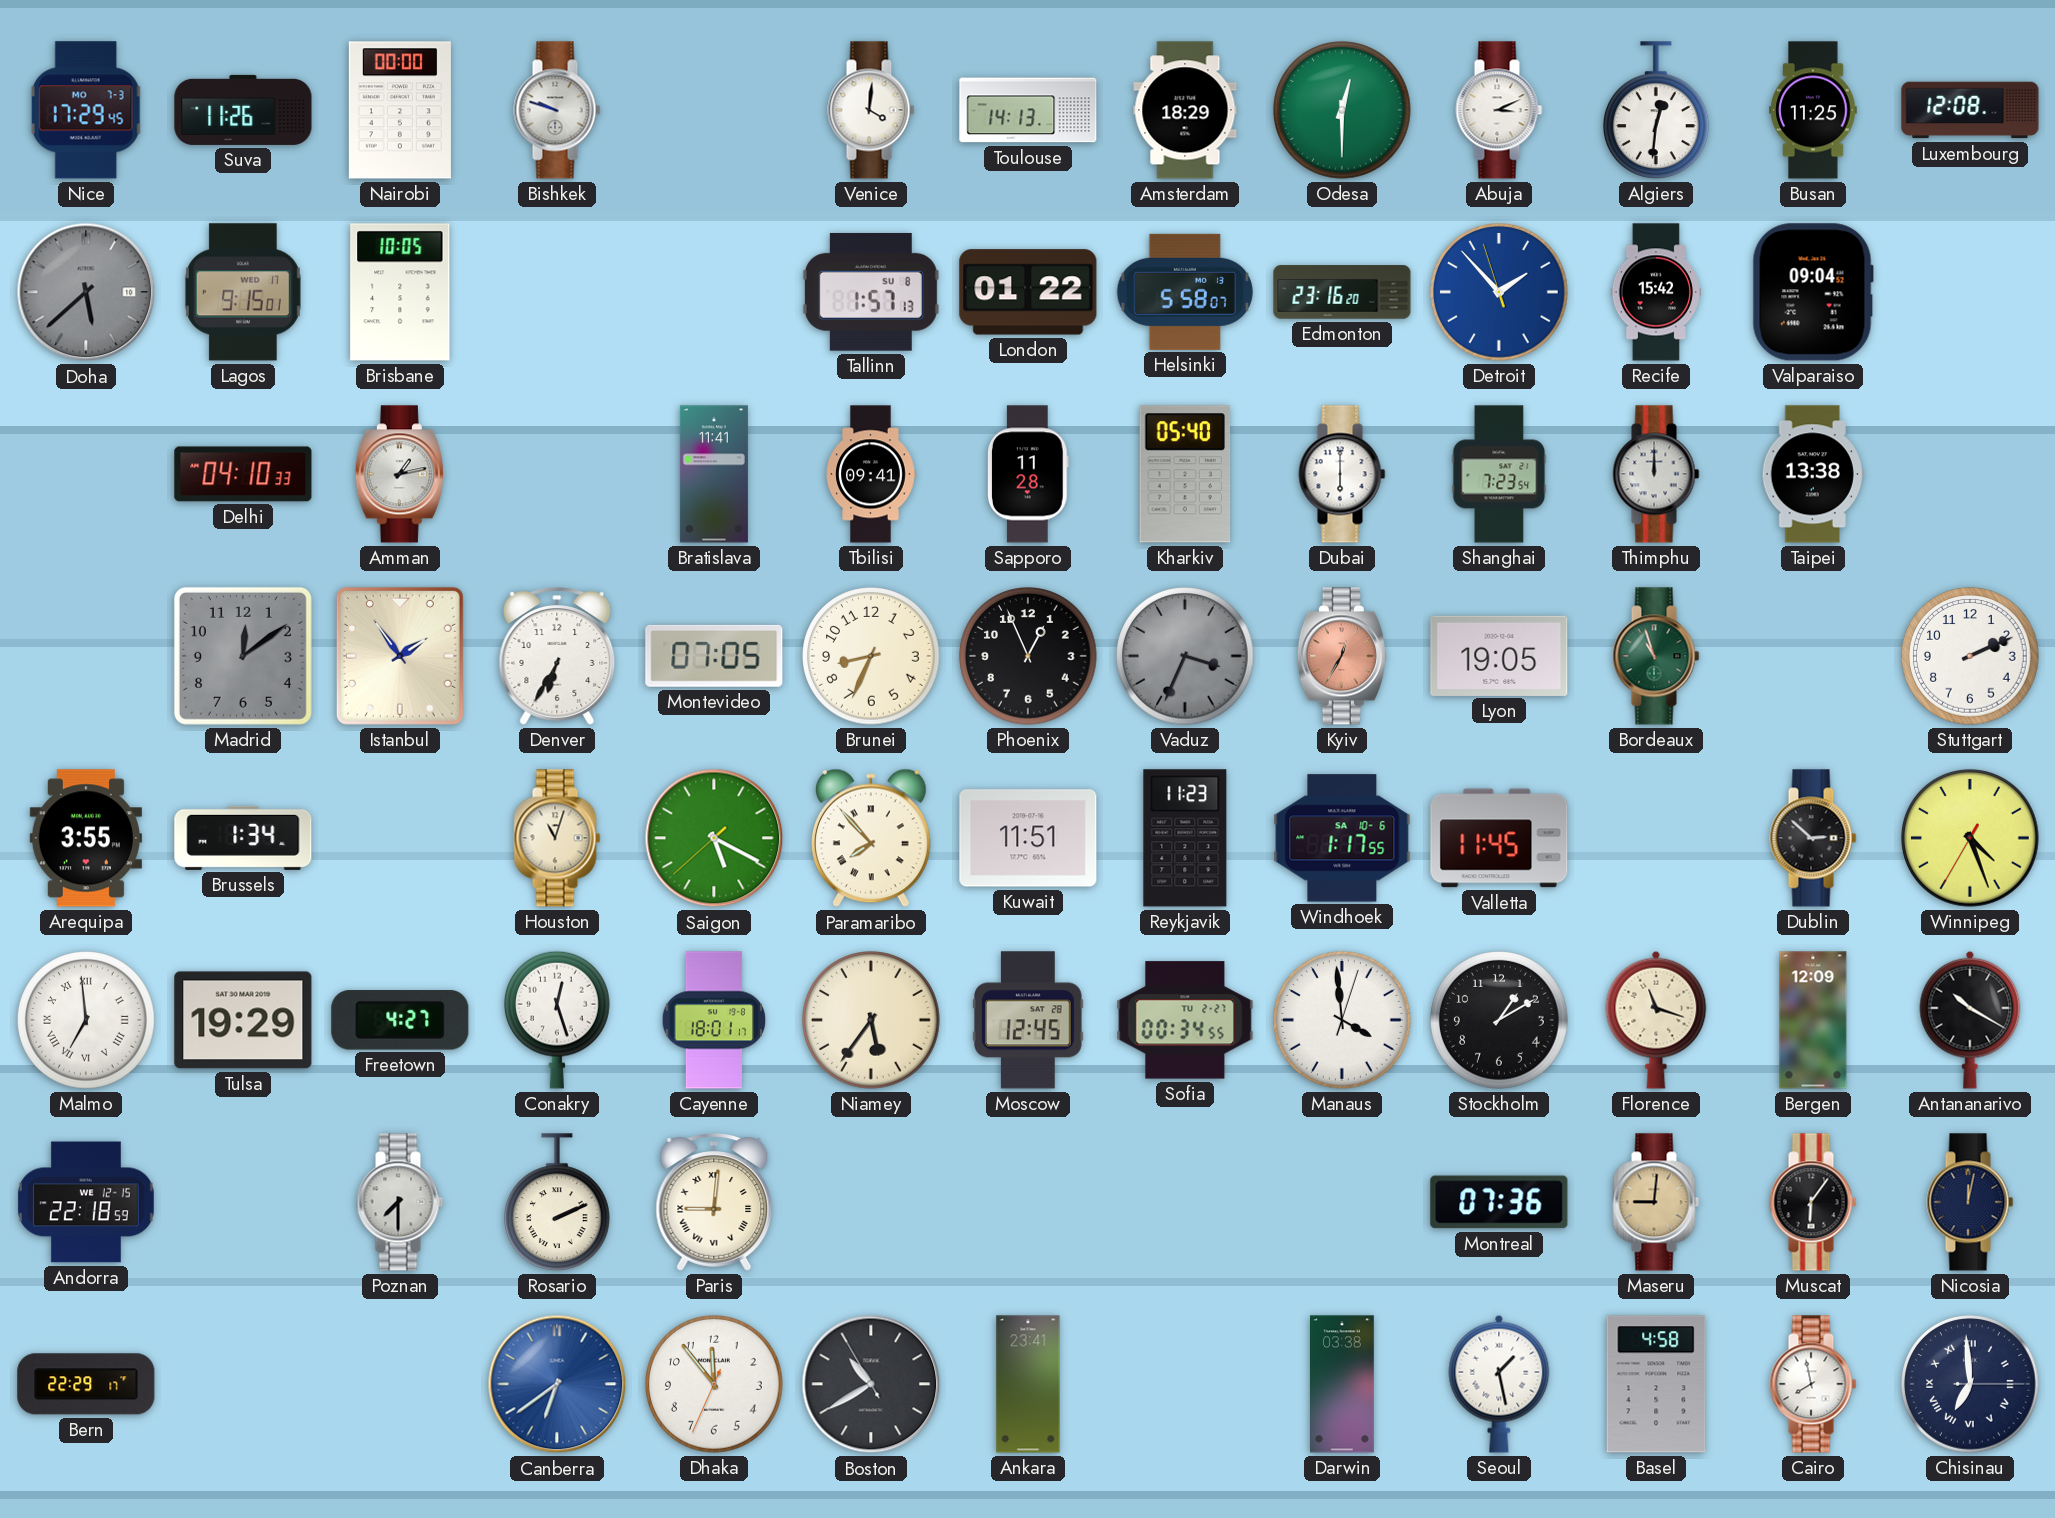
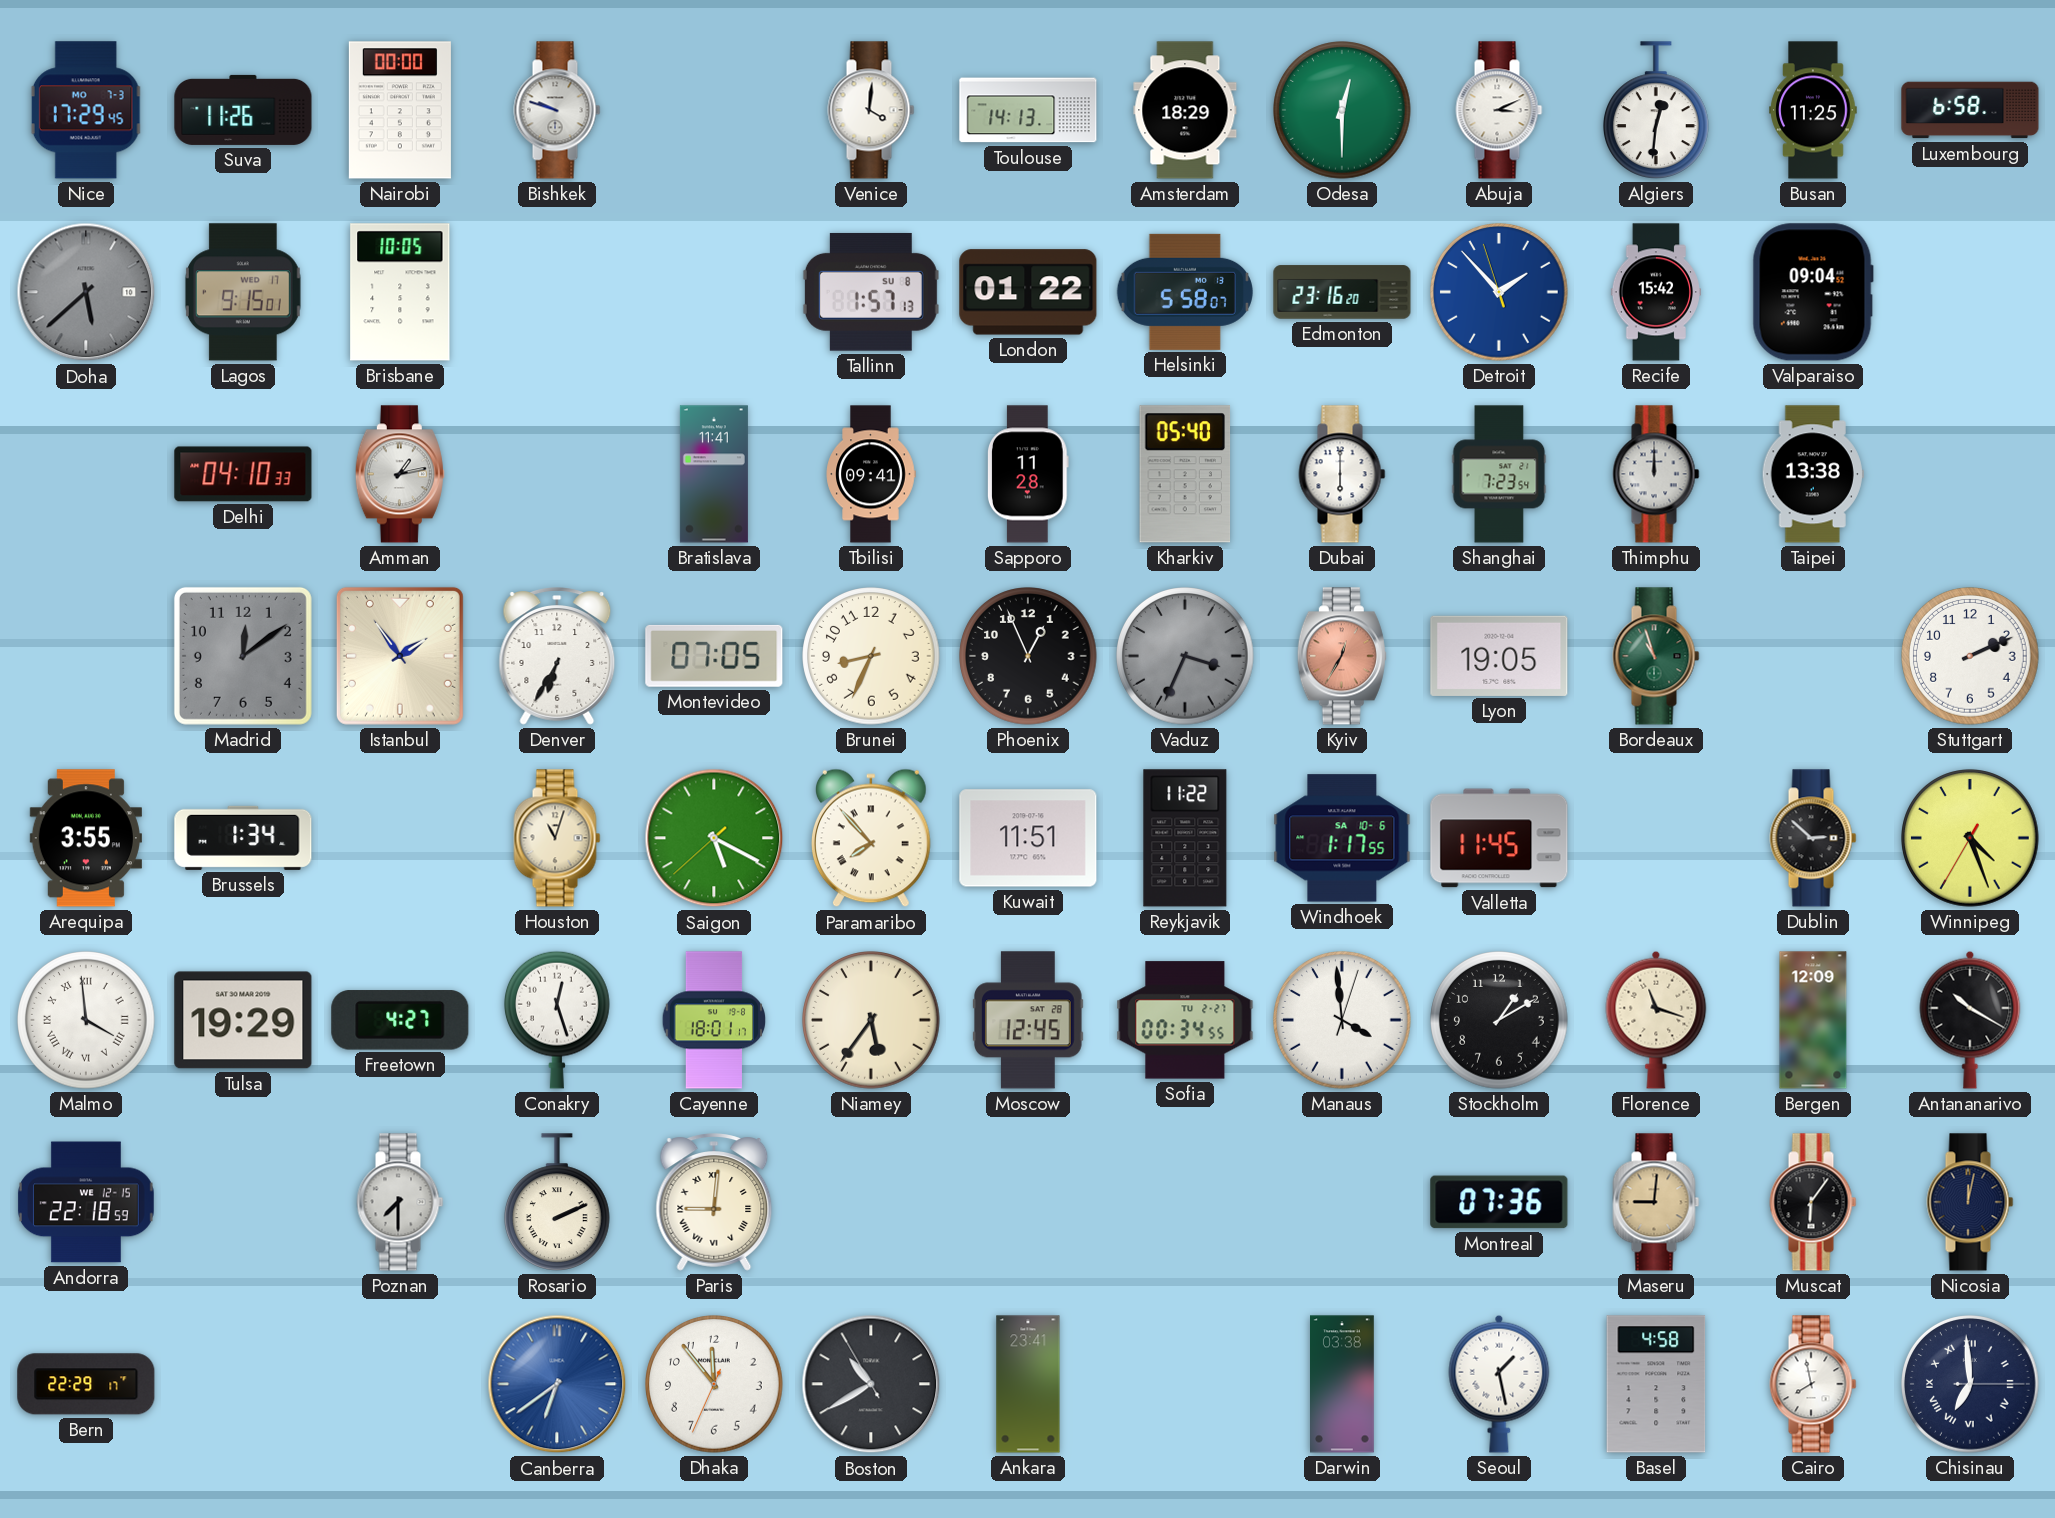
Luxembourg: 12:08 -> 6:58
Reykjavik: 11:23 -> 11:22
Malmo: 6:59 -> 3:59
